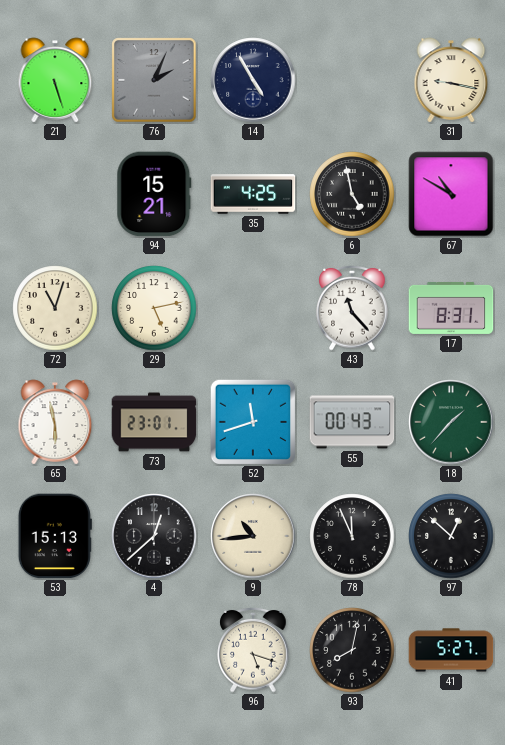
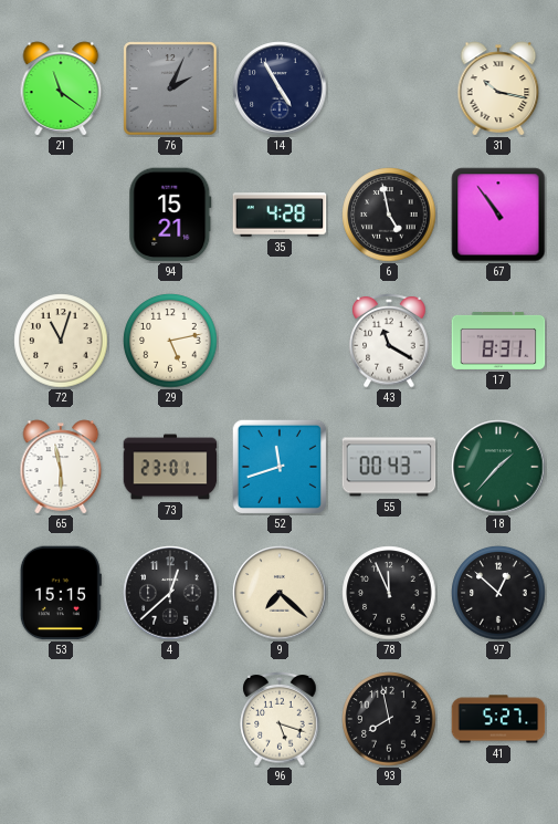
21: 5:27 -> 11:21
31: 9:17 -> 10:17
35: 4:25 -> 4:28
67: 10:50 -> 10:54
43: 11:23 -> 11:20
53: 15:13 -> 15:15
9: 10:44 -> 7:22
93: 8:02 -> 7:58
